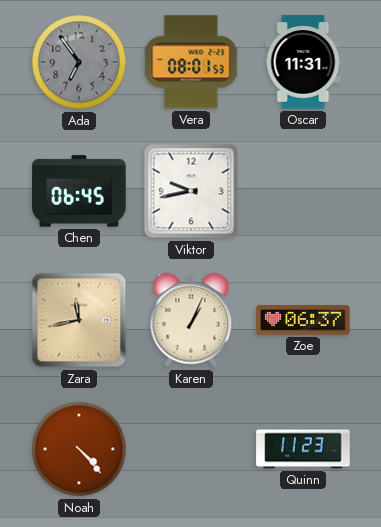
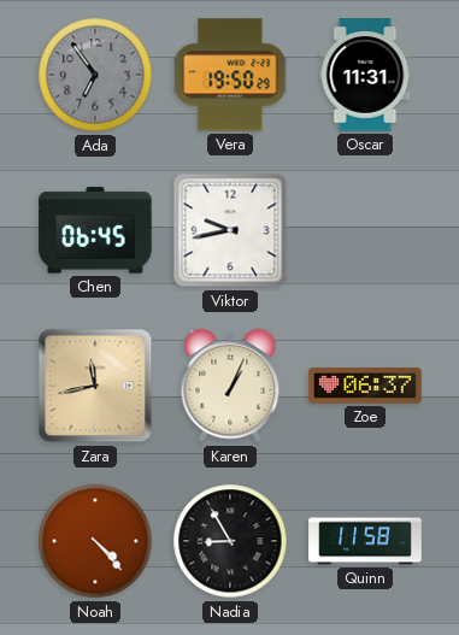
Vera: 08:01 -> 19:50
Nadia: none -> 8:55
Quinn: 11:23 -> 11:58
